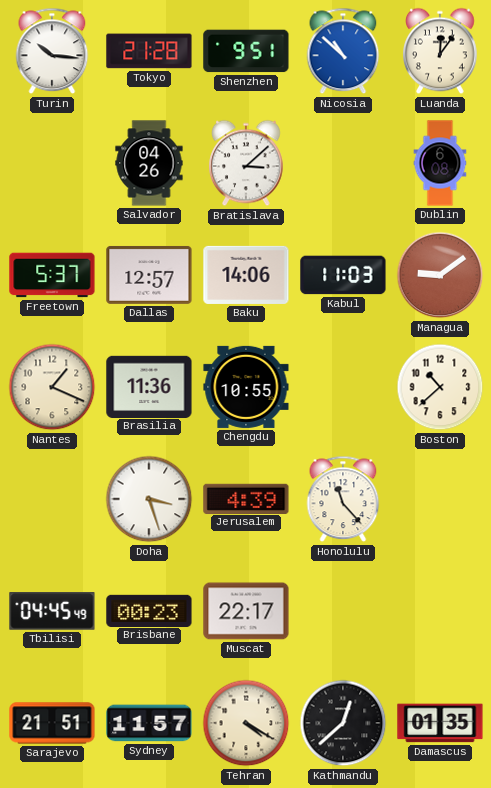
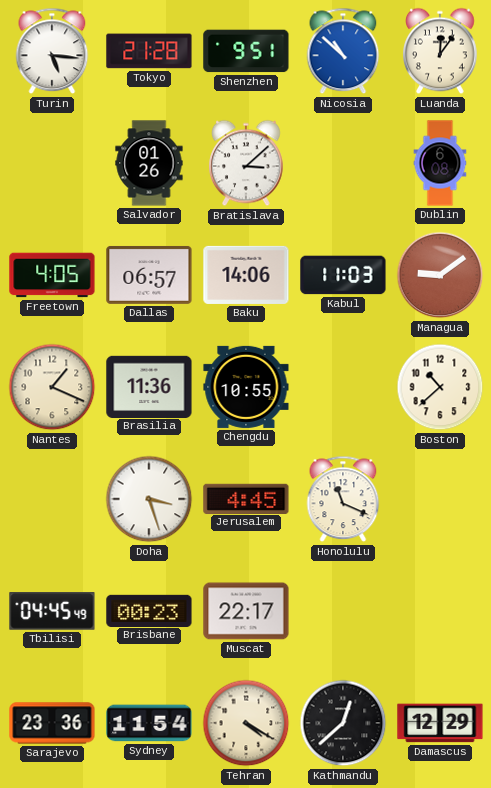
Turin: 10:16 -> 5:16
Salvador: 04:26 -> 01:26
Freetown: 5:37 -> 4:05
Dallas: 12:57 -> 06:57
Jerusalem: 4:39 -> 4:45
Honolulu: 11:23 -> 11:19
Sarajevo: 21:51 -> 23:36
Sydney: 11:57 -> 11:54
Damascus: 01:35 -> 12:29
